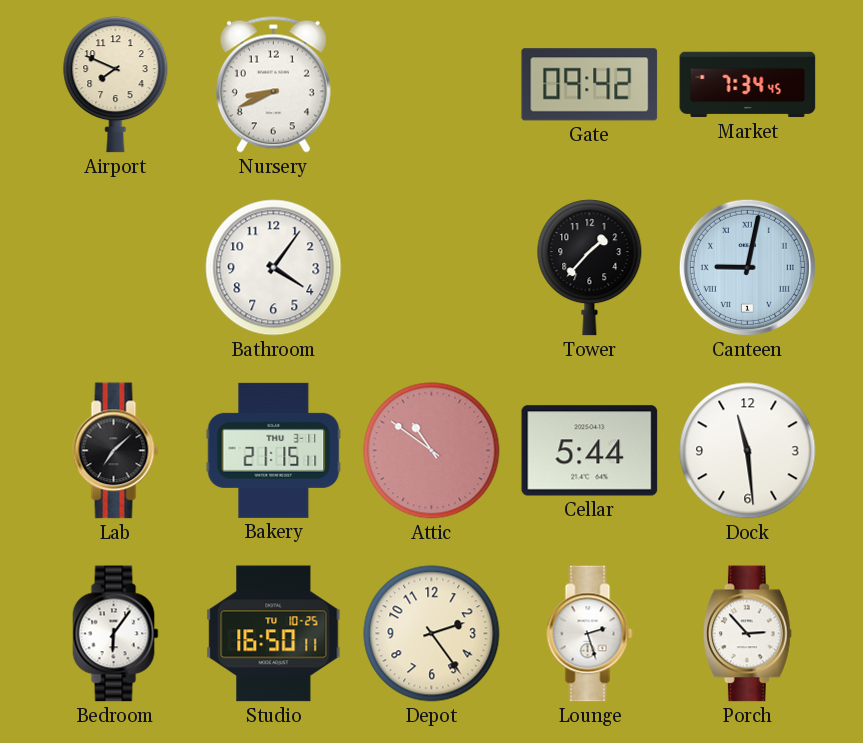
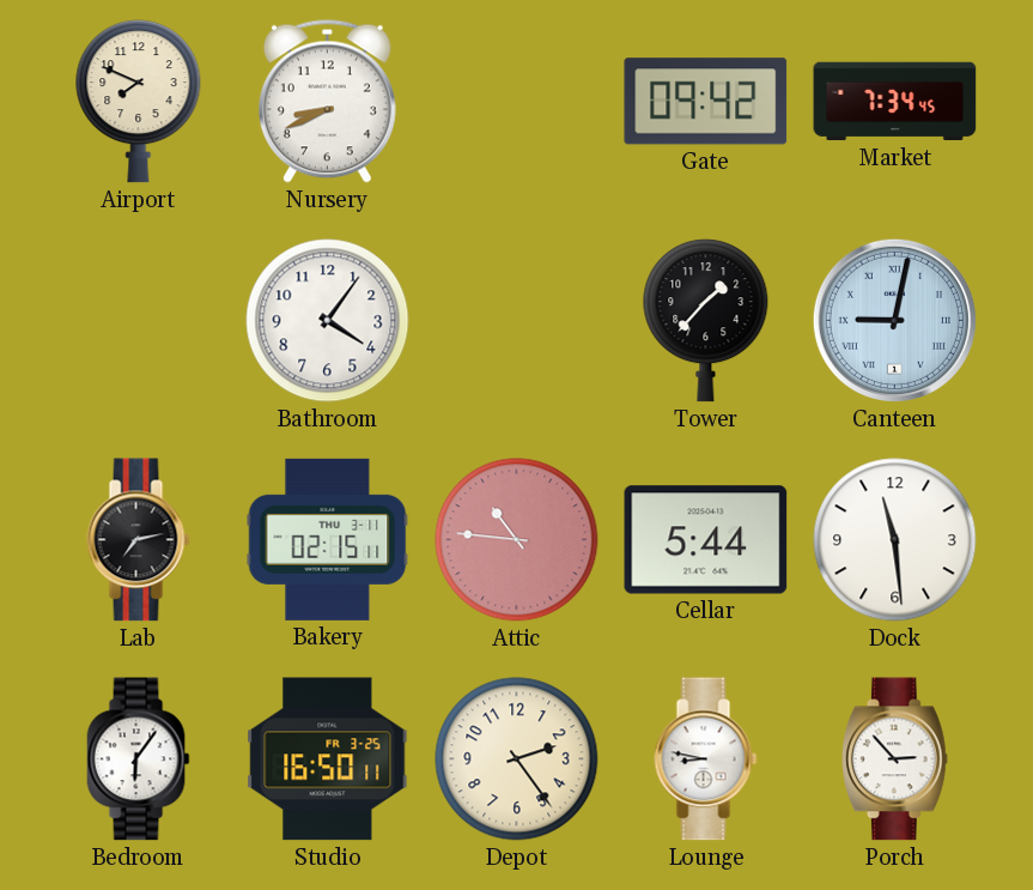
Lab: 7:08 -> 7:13
Bakery: 21:15 -> 02:15
Attic: 10:51 -> 10:46
Studio date: TU 10-25 -> FR 3-25
Lounge: 2:27 -> 8:47
